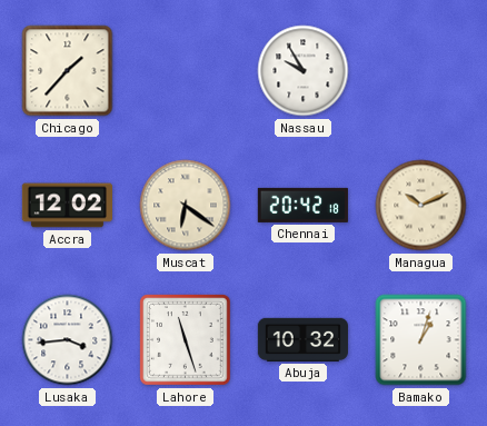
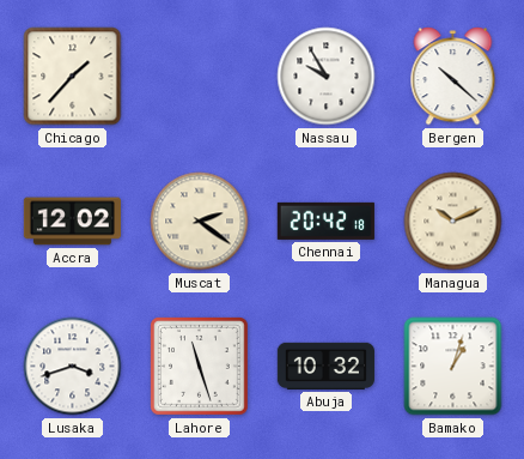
Bergen: none -> 10:22
Muscat: 6:21 -> 2:21
Lusaka: 3:44 -> 3:42
